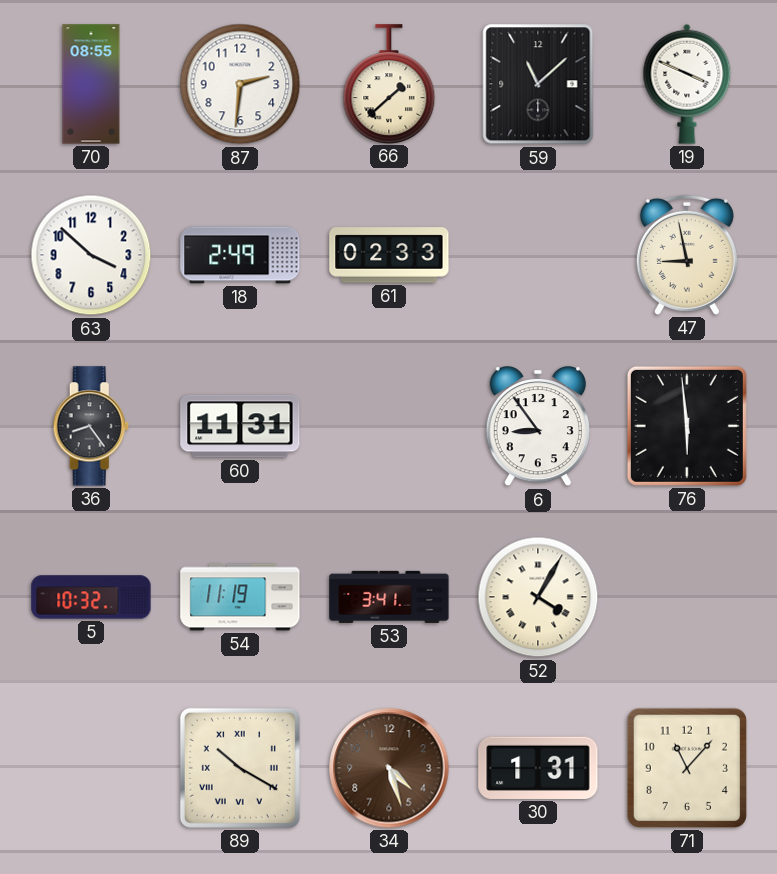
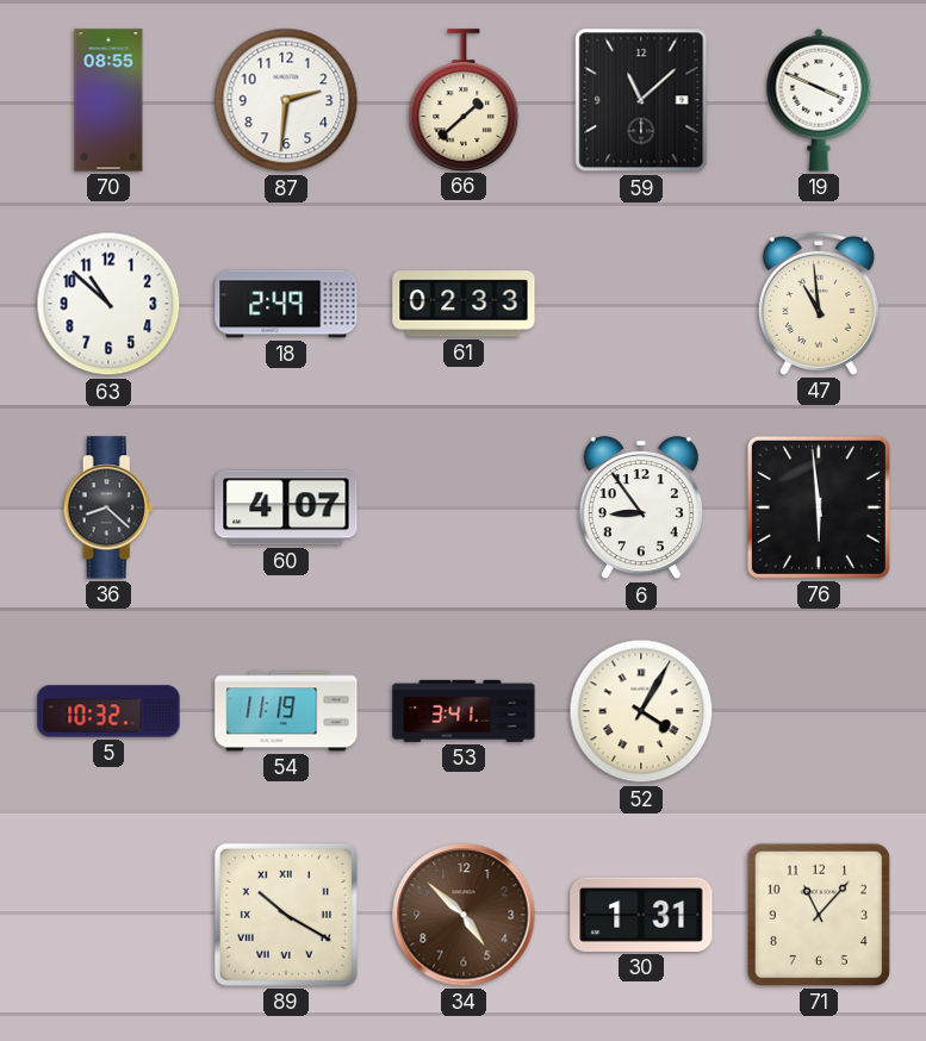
63: 3:52 -> 10:52
47: 8:58 -> 10:59
36: 8:24 -> 8:22
60: 11:31 -> 4:07
34: 4:27 -> 4:52
